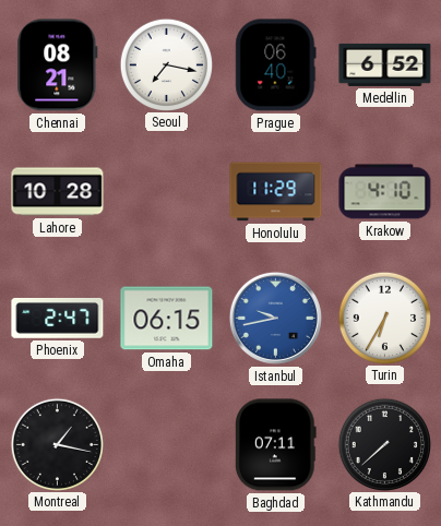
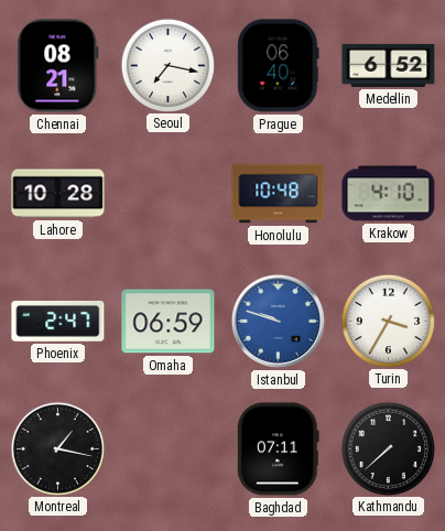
Honolulu: 11:29 -> 10:48
Omaha: 06:15 -> 06:59
Istanbul: 9:43 -> 9:48
Turin: 6:35 -> 3:35
